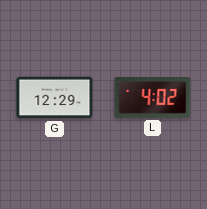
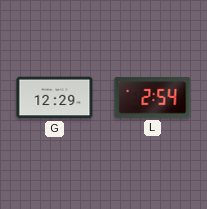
L: 4:02 -> 2:54
